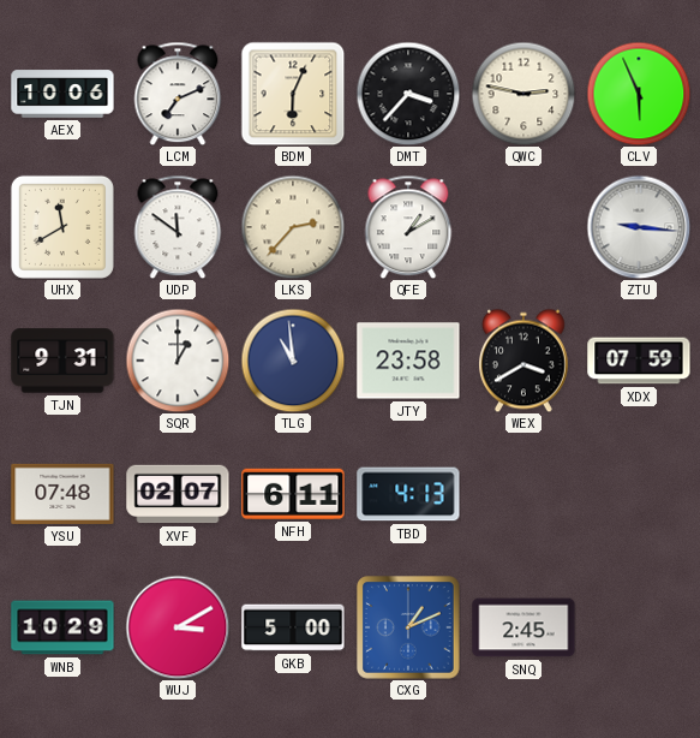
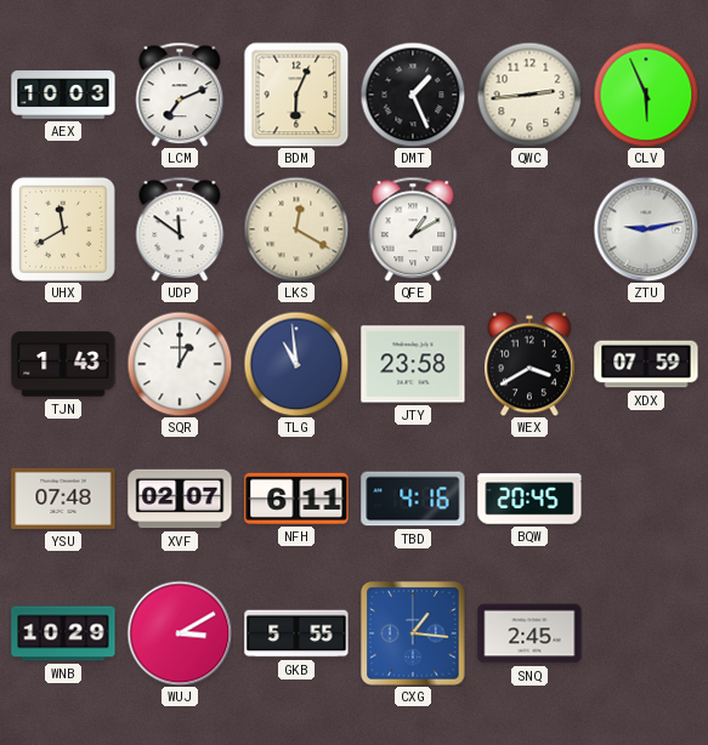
AEX: 10:06 -> 10:03
DMT: 3:37 -> 1:26
QWC: 2:47 -> 2:44
LKS: 2:37 -> 12:20
ZTU: 9:16 -> 9:13
TJN: 9:31 -> 1:43
TBD: 4:13 -> 4:16
BQW: none -> 20:45
GKB: 5:00 -> 5:55
CXG: 1:11 -> 1:16
